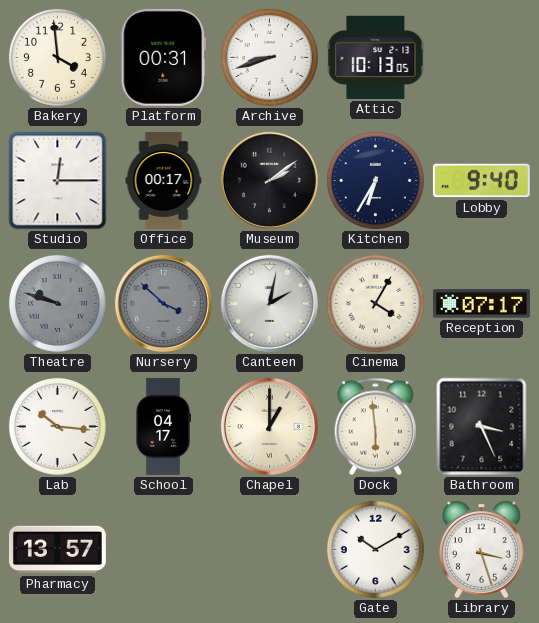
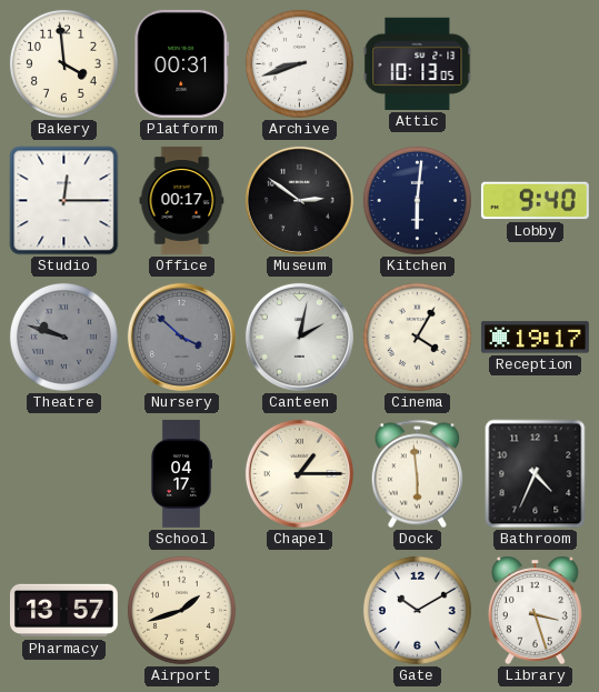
Museum: 2:09 -> 2:51
Kitchen: 6:35 -> 6:01
Reception: 07:17 -> 19:17
Lab: 10:16 -> none
Chapel: 1:00 -> 1:15
Bathroom: 3:26 -> 4:34
Airport: none -> 1:42
